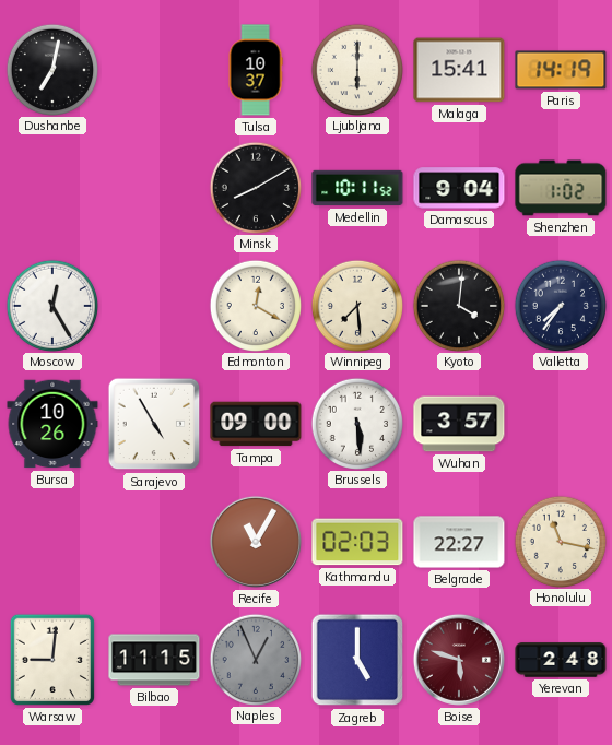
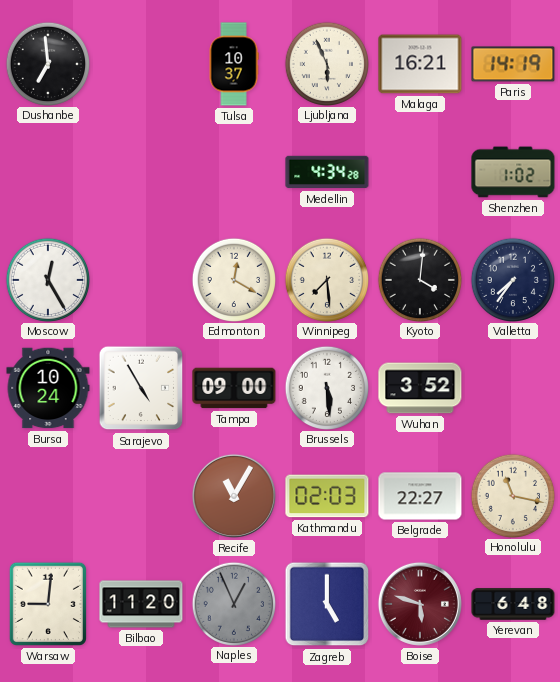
Dushanbe: 7:02 -> 6:59
Ljubljana: 6:00 -> 5:56
Malaga: 15:41 -> 16:21
Minsk: 8:10 -> none
Medellin: 10:11 -> 4:34
Damascus: 9:04 -> none
Bursa: 10:26 -> 10:24
Wuhan: 3:57 -> 3:52
Bilbao: 11:15 -> 11:20
Yerevan: 2:48 -> 6:48
